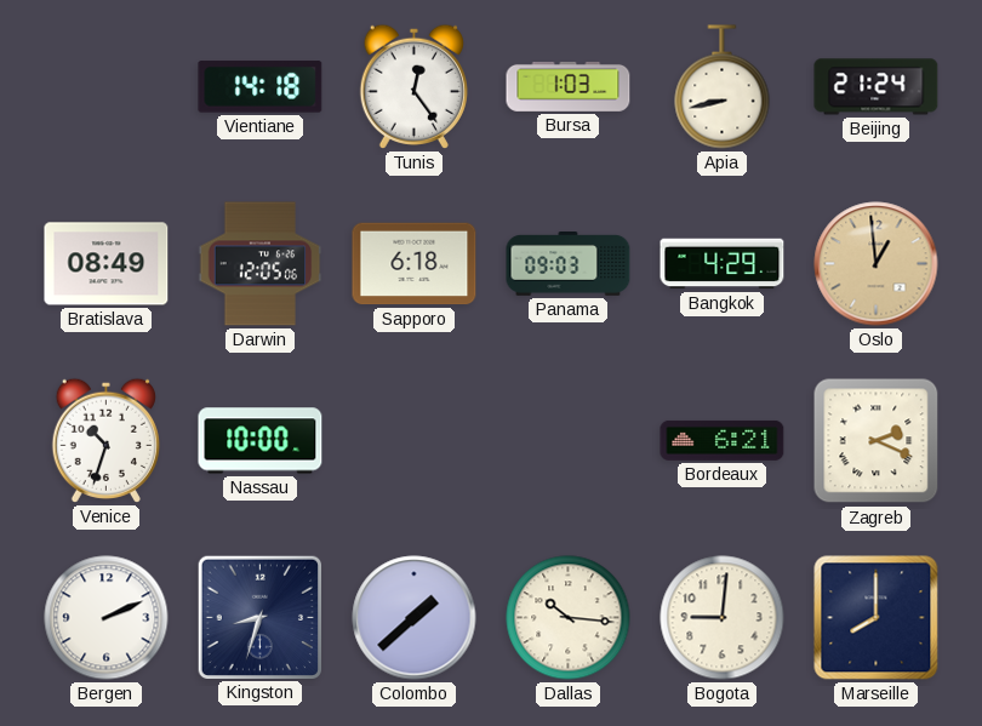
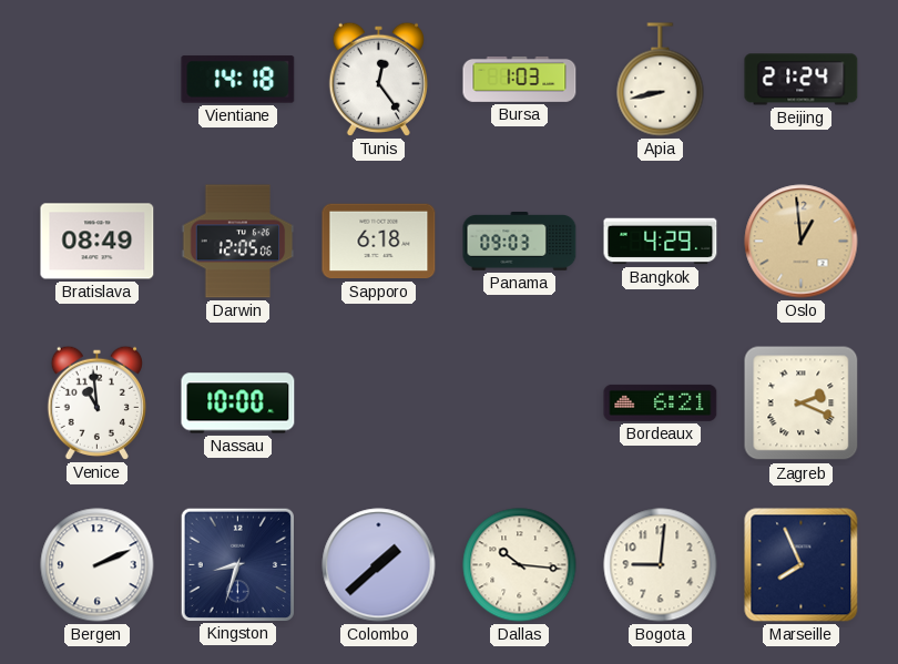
Venice: 10:33 -> 10:59
Marseille: 8:00 -> 7:56
